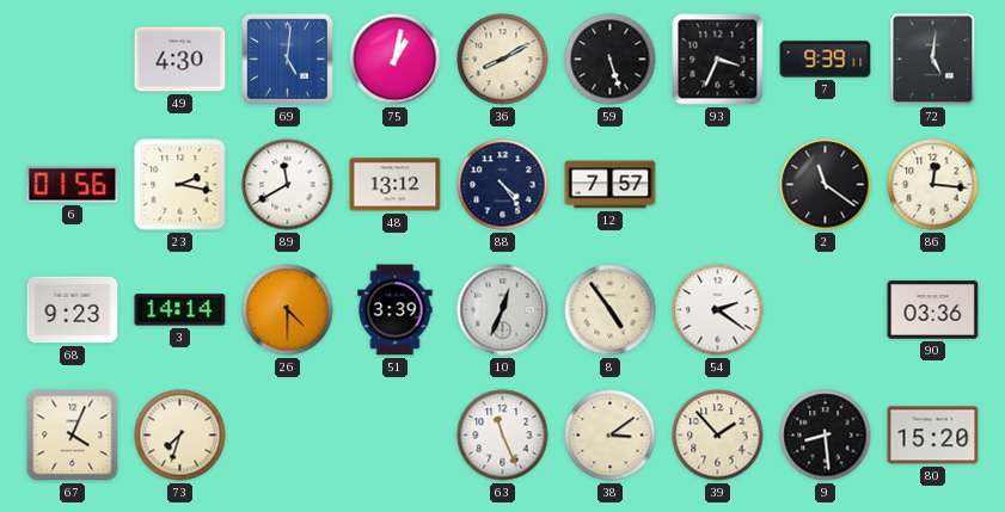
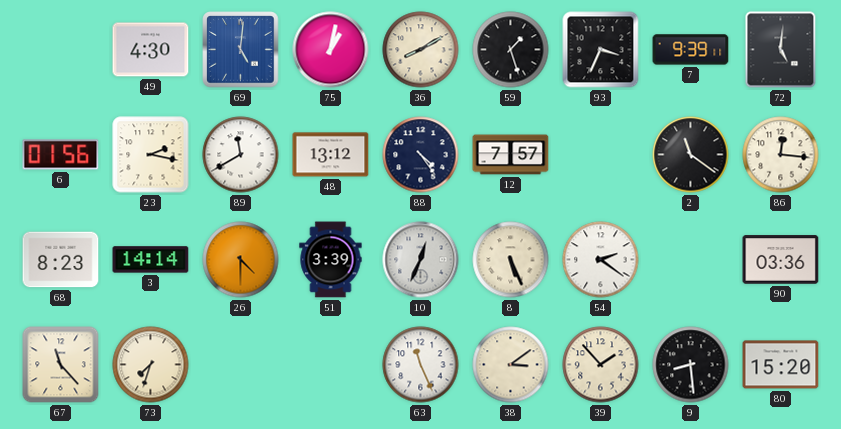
59: 5:27 -> 1:27
68: 9:23 -> 8:23
8: 4:54 -> 5:26
67: 4:04 -> 11:23
